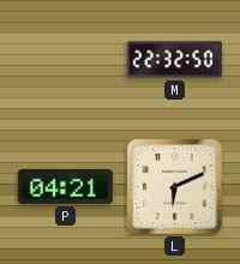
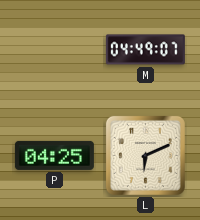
M: 22:32 -> 04:49
P: 04:21 -> 04:25
